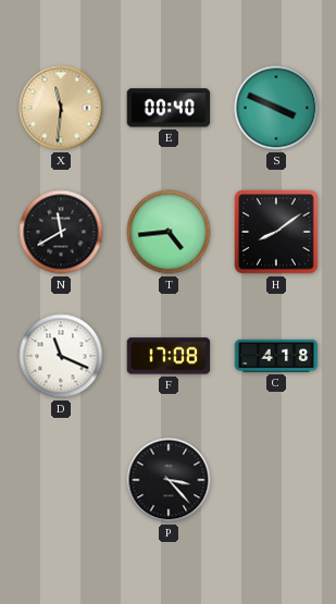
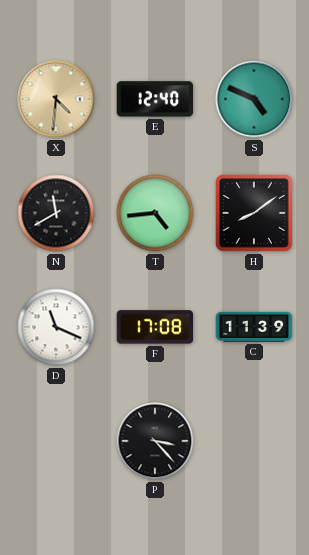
X: 11:31 -> 4:31
E: 00:40 -> 12:40
S: 3:49 -> 4:49
C: 4:18 -> 11:39
